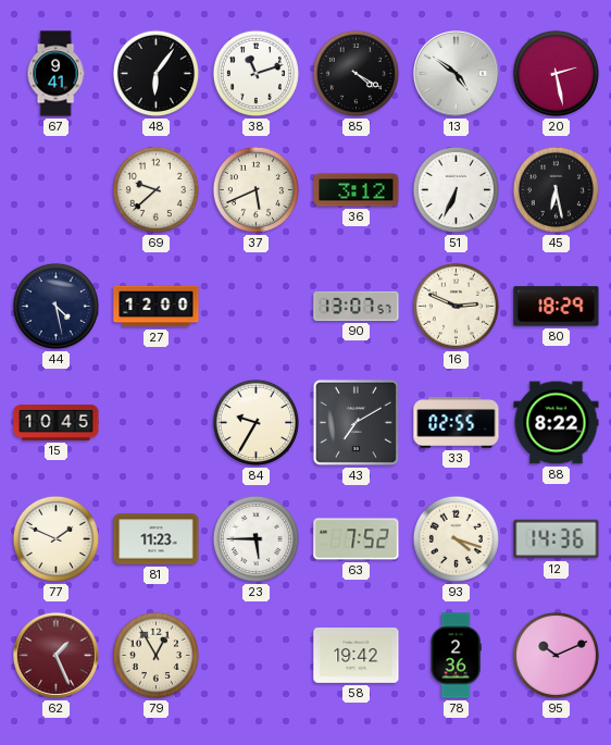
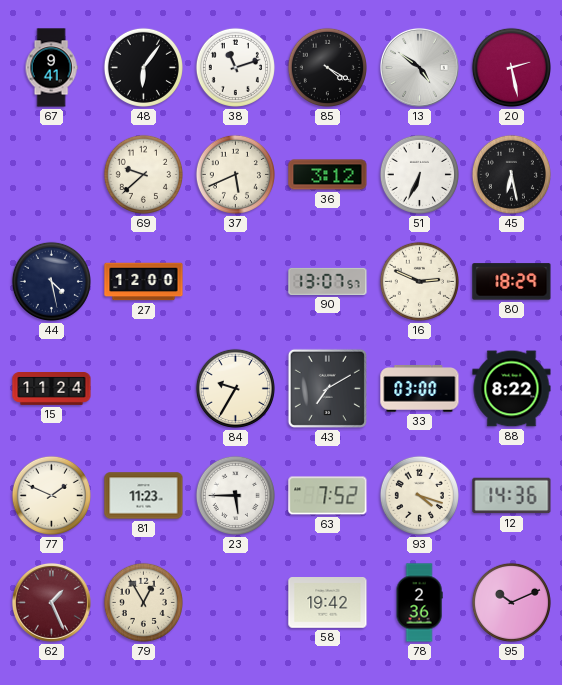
15: 10:45 -> 11:24
33: 02:55 -> 03:00
